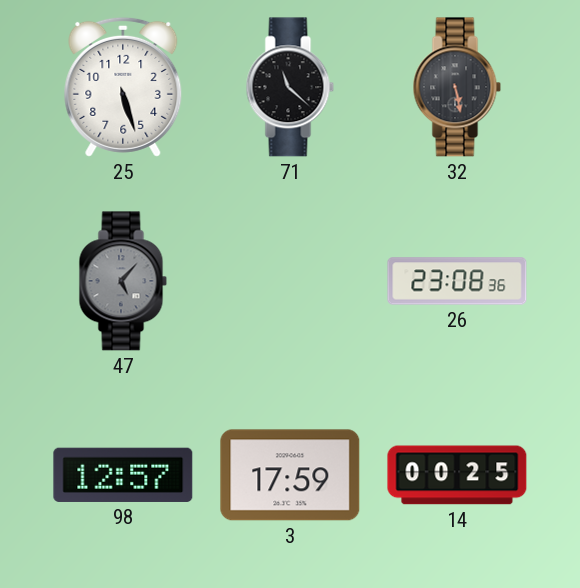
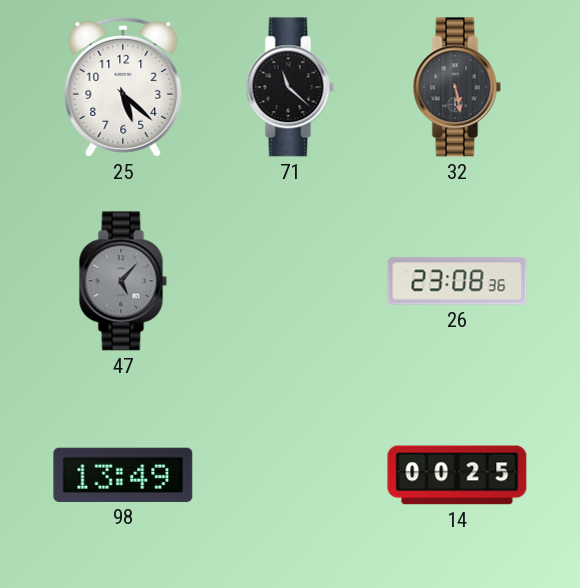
25: 5:27 -> 5:22
98: 12:57 -> 13:49
3: 17:59 -> none
